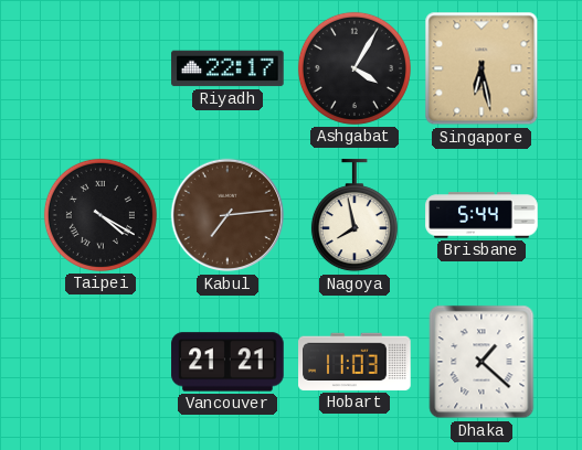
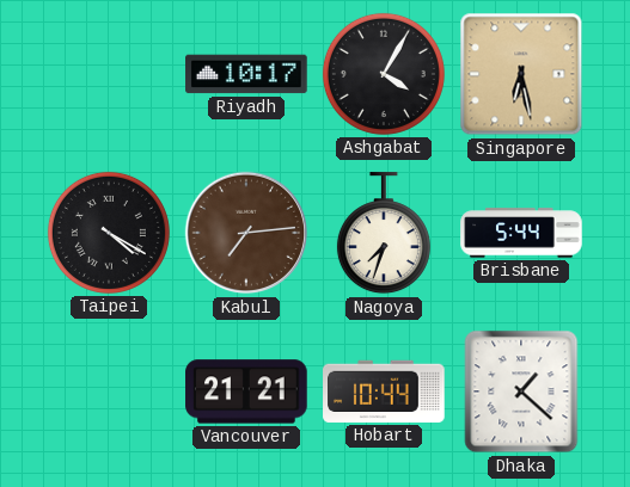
Riyadh: 22:17 -> 10:17
Nagoya: 7:58 -> 7:33
Hobart: 11:03 -> 10:44
